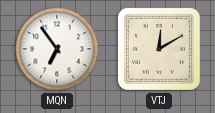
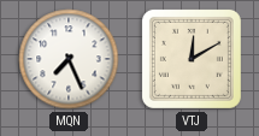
MQN: 6:54 -> 7:26
